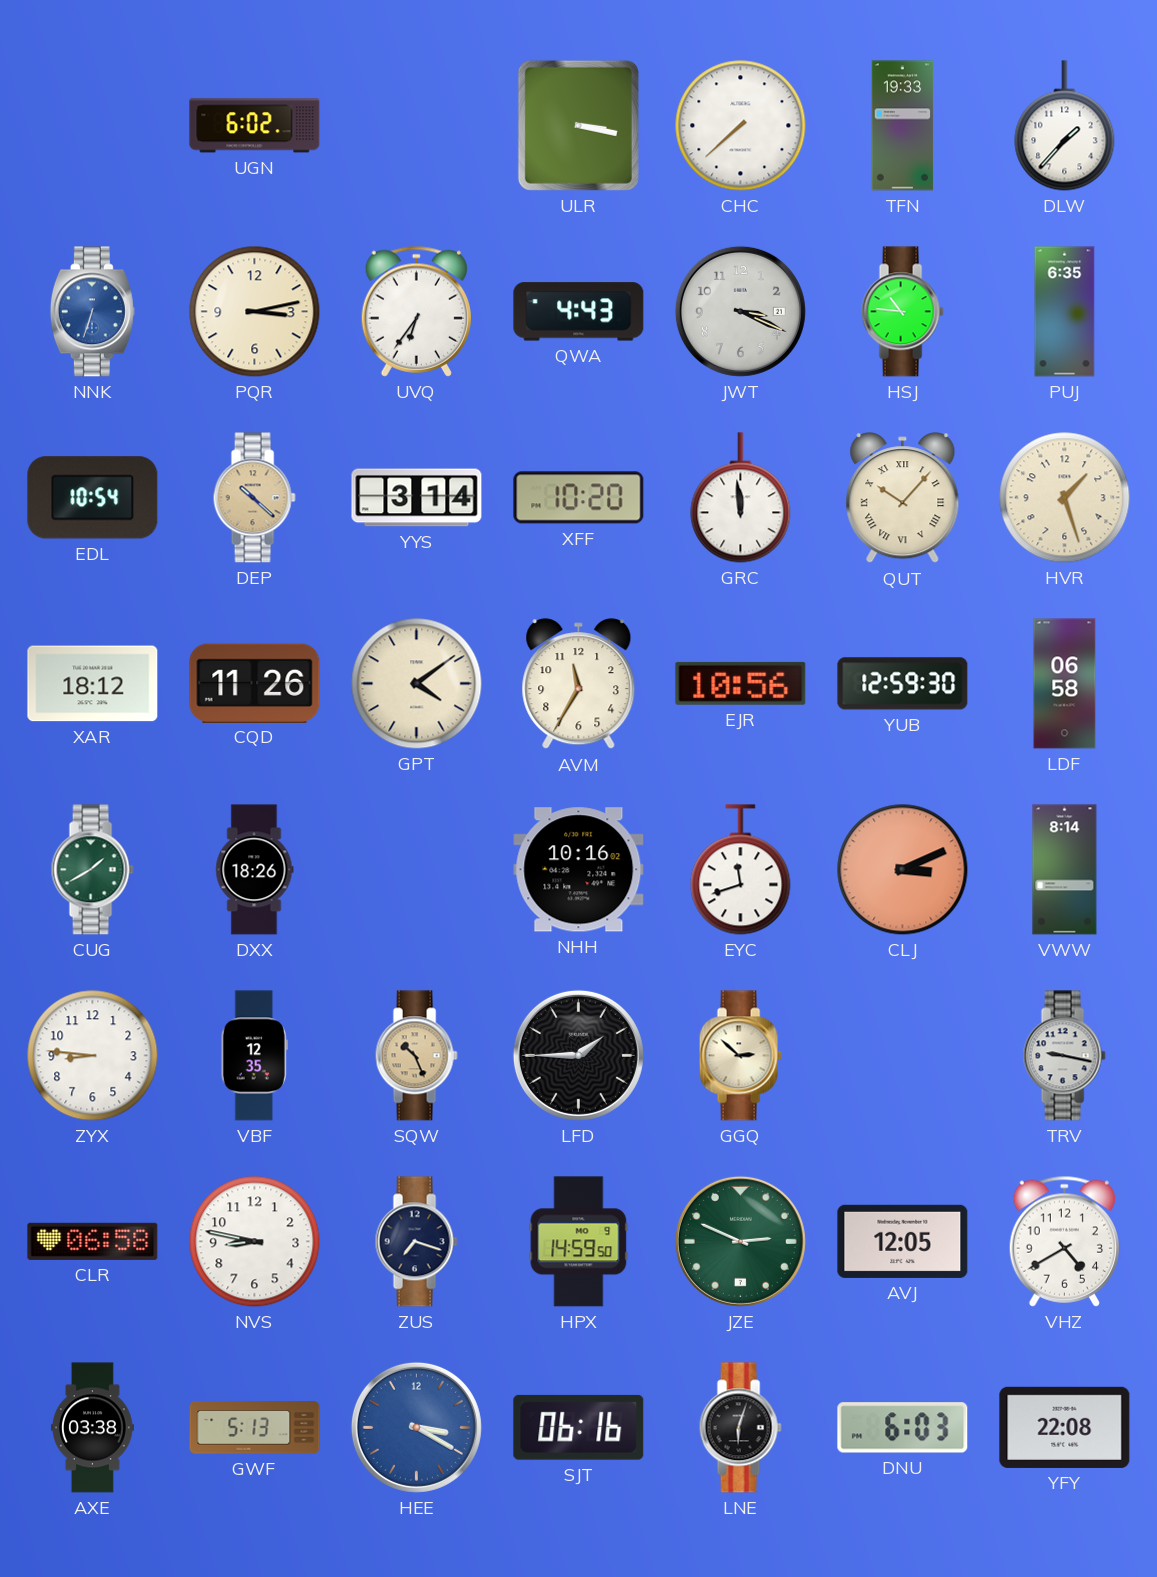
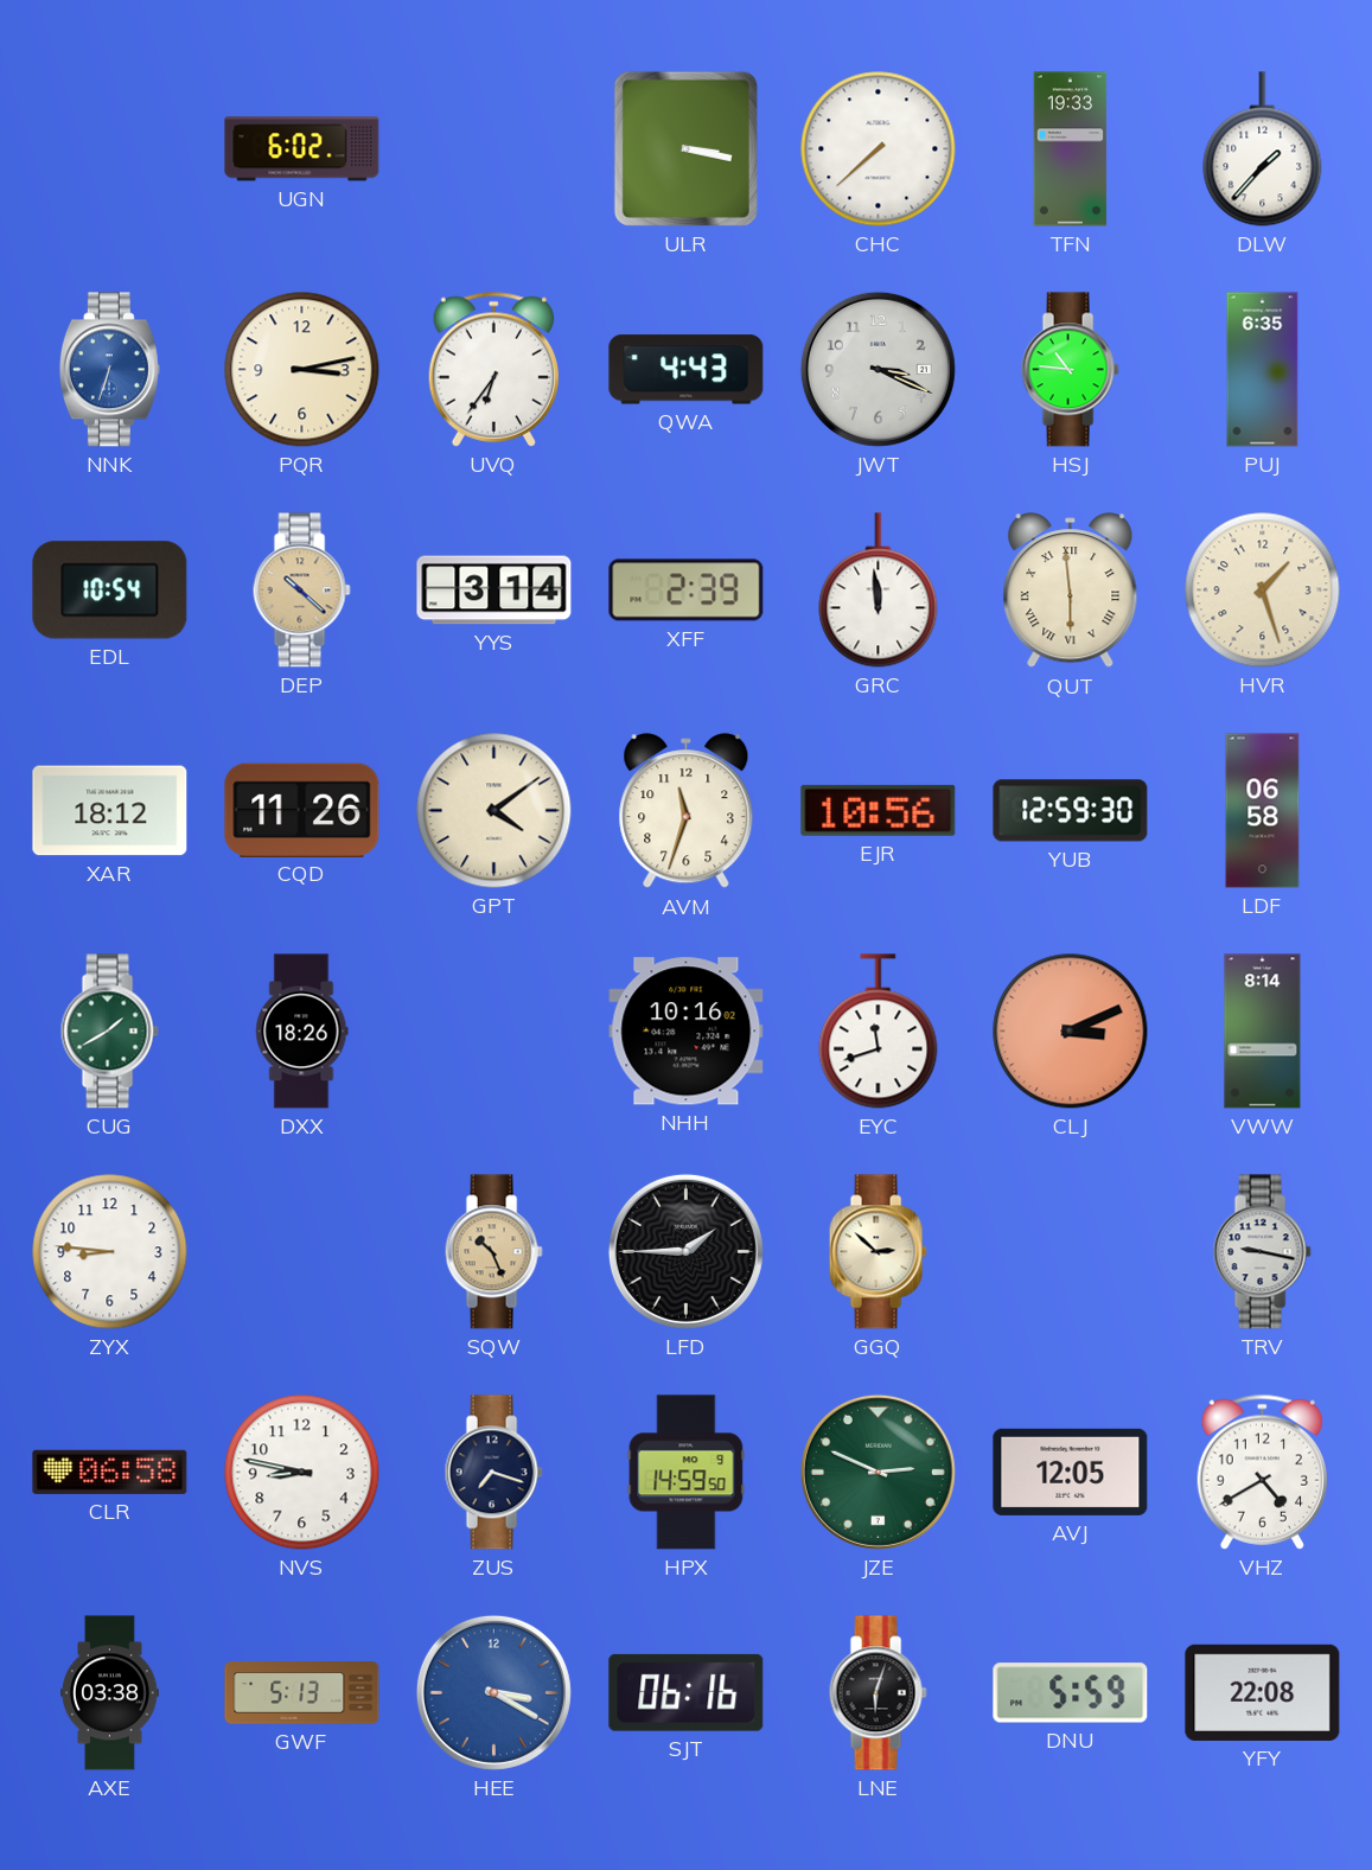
XFF: 10:20 -> 2:39
QUT: 10:07 -> 5:59
AVM: 11:35 -> 11:33
VBF: 12:35 -> none
DNU: 6:03 -> 5:59
